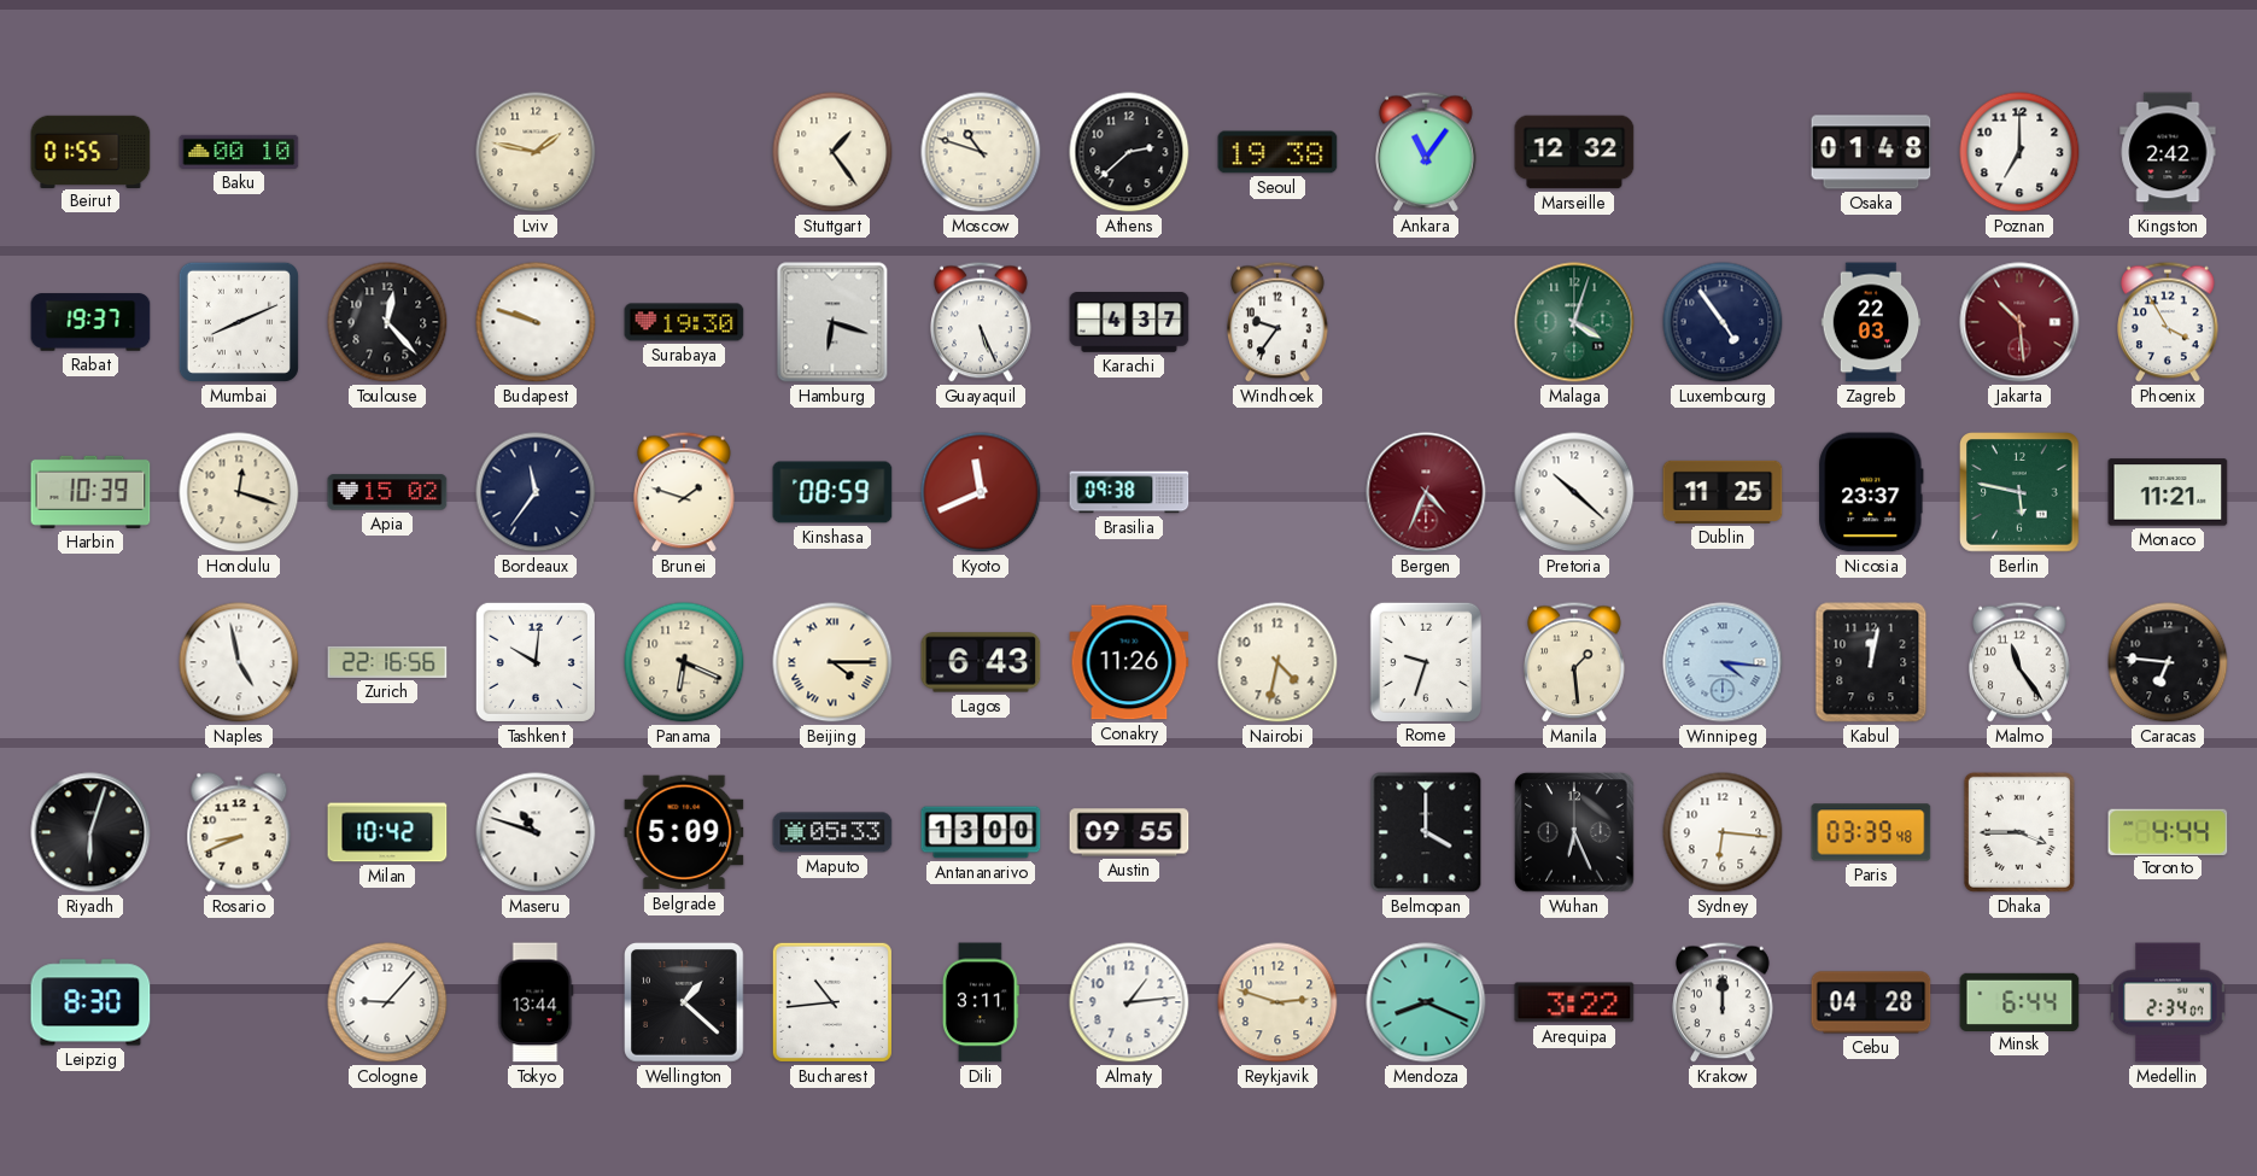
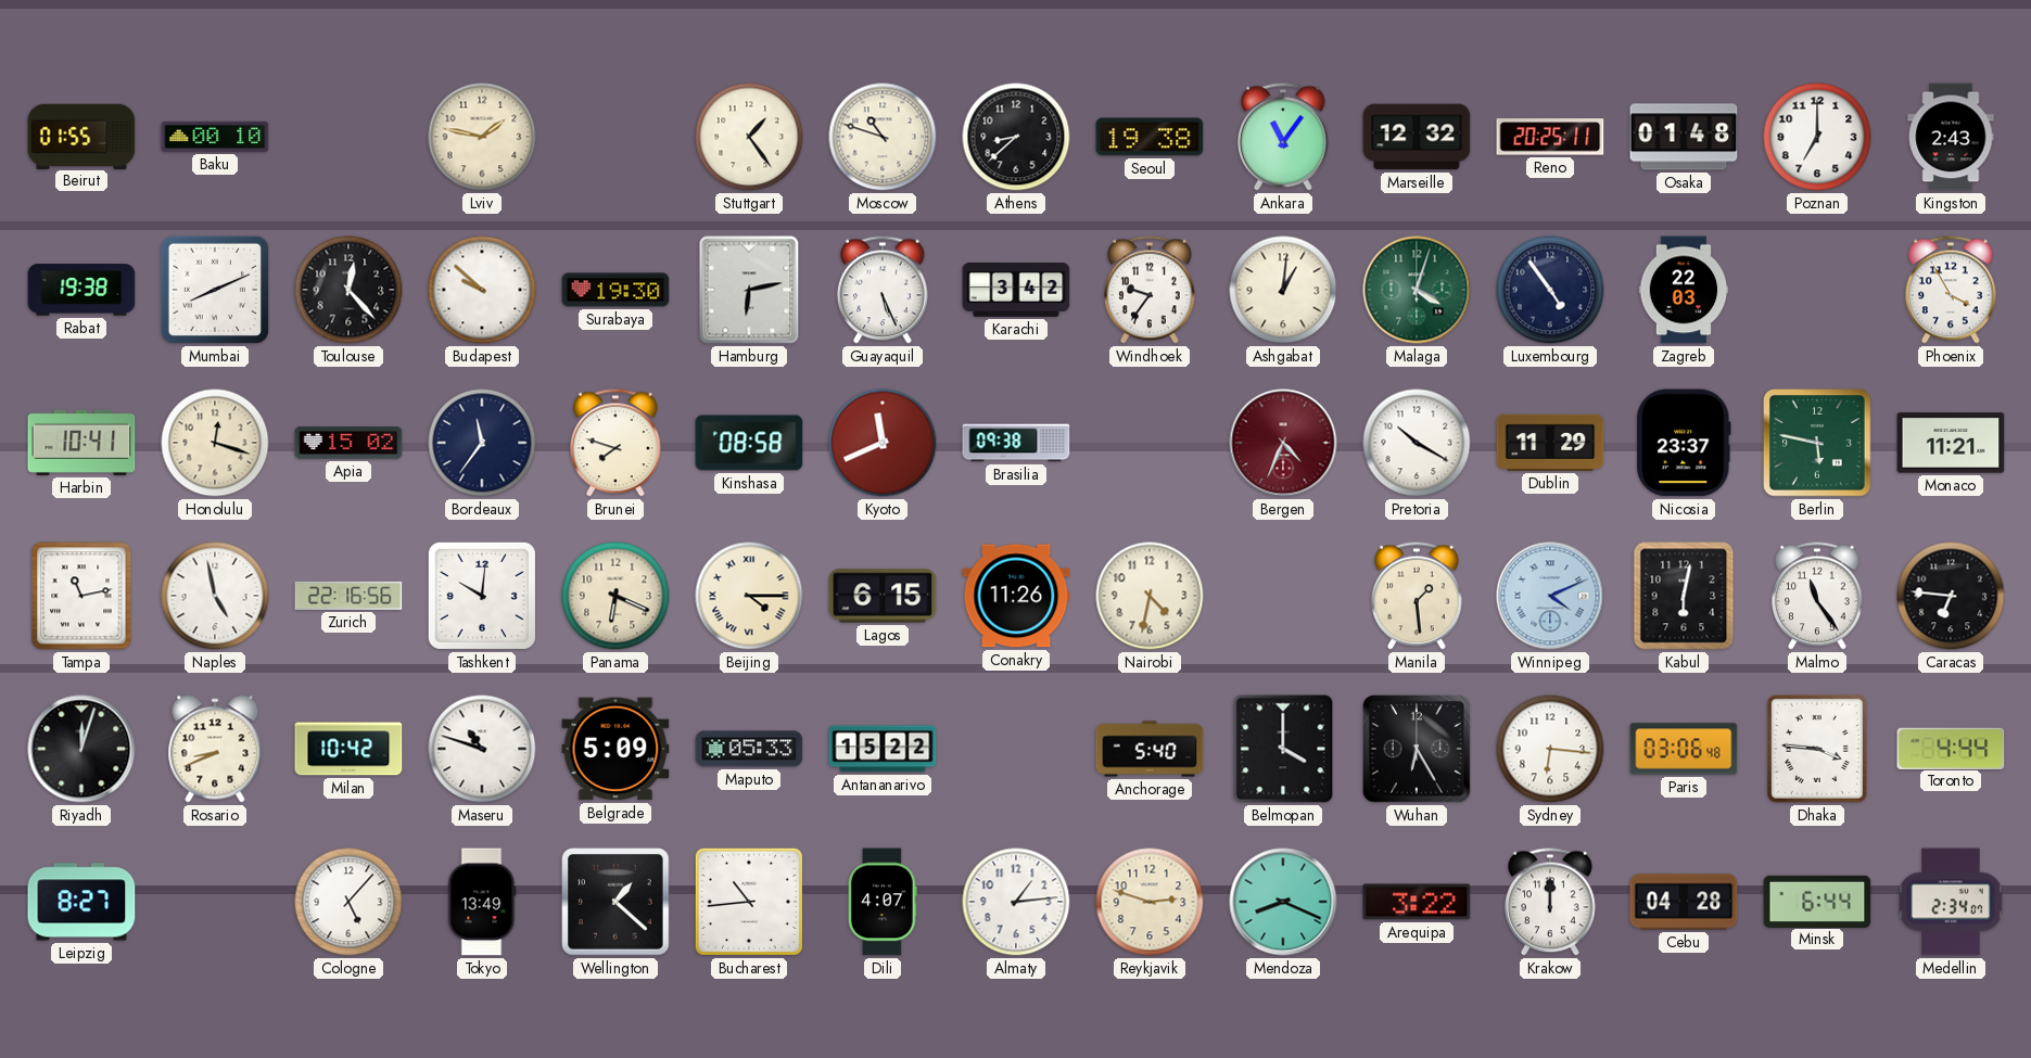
Athens: 2:38 -> 8:38
Reno: none -> 20:25
Kingston: 2:42 -> 2:43
Rabat: 19:37 -> 19:38
Budapest: 9:48 -> 9:52
Hamburg: 6:18 -> 6:13
Karachi: 4:37 -> 3:42
Ashgabat: none -> 1:01
Jakarta: 10:29 -> none
Harbin: 10:39 -> 10:41
Brunei: 1:48 -> 7:48
Kinshasa: 08:59 -> 08:58
Pretoria: 10:22 -> 10:20
Dublin: 11:25 -> 11:29
Tampa: none -> 11:13
Lagos: 6:43 -> 6:15
Rome: 9:33 -> none
Winnipeg: 4:16 -> 4:11
Kabul: 12:02 -> 6:02
Riyadh: 6:03 -> 12:03
Antananarivo: 13:00 -> 15:22
Austin: 09:55 -> none
Anchorage: none -> 5:40
Wuhan: 6:26 -> 6:25
Paris: 03:39 -> 03:06
Dhaka: 3:45 -> 3:46
Leipzig: 8:30 -> 8:27
Cologne: 9:07 -> 5:07
Tokyo: 13:44 -> 13:49
Dili: 3:11 -> 4:07
